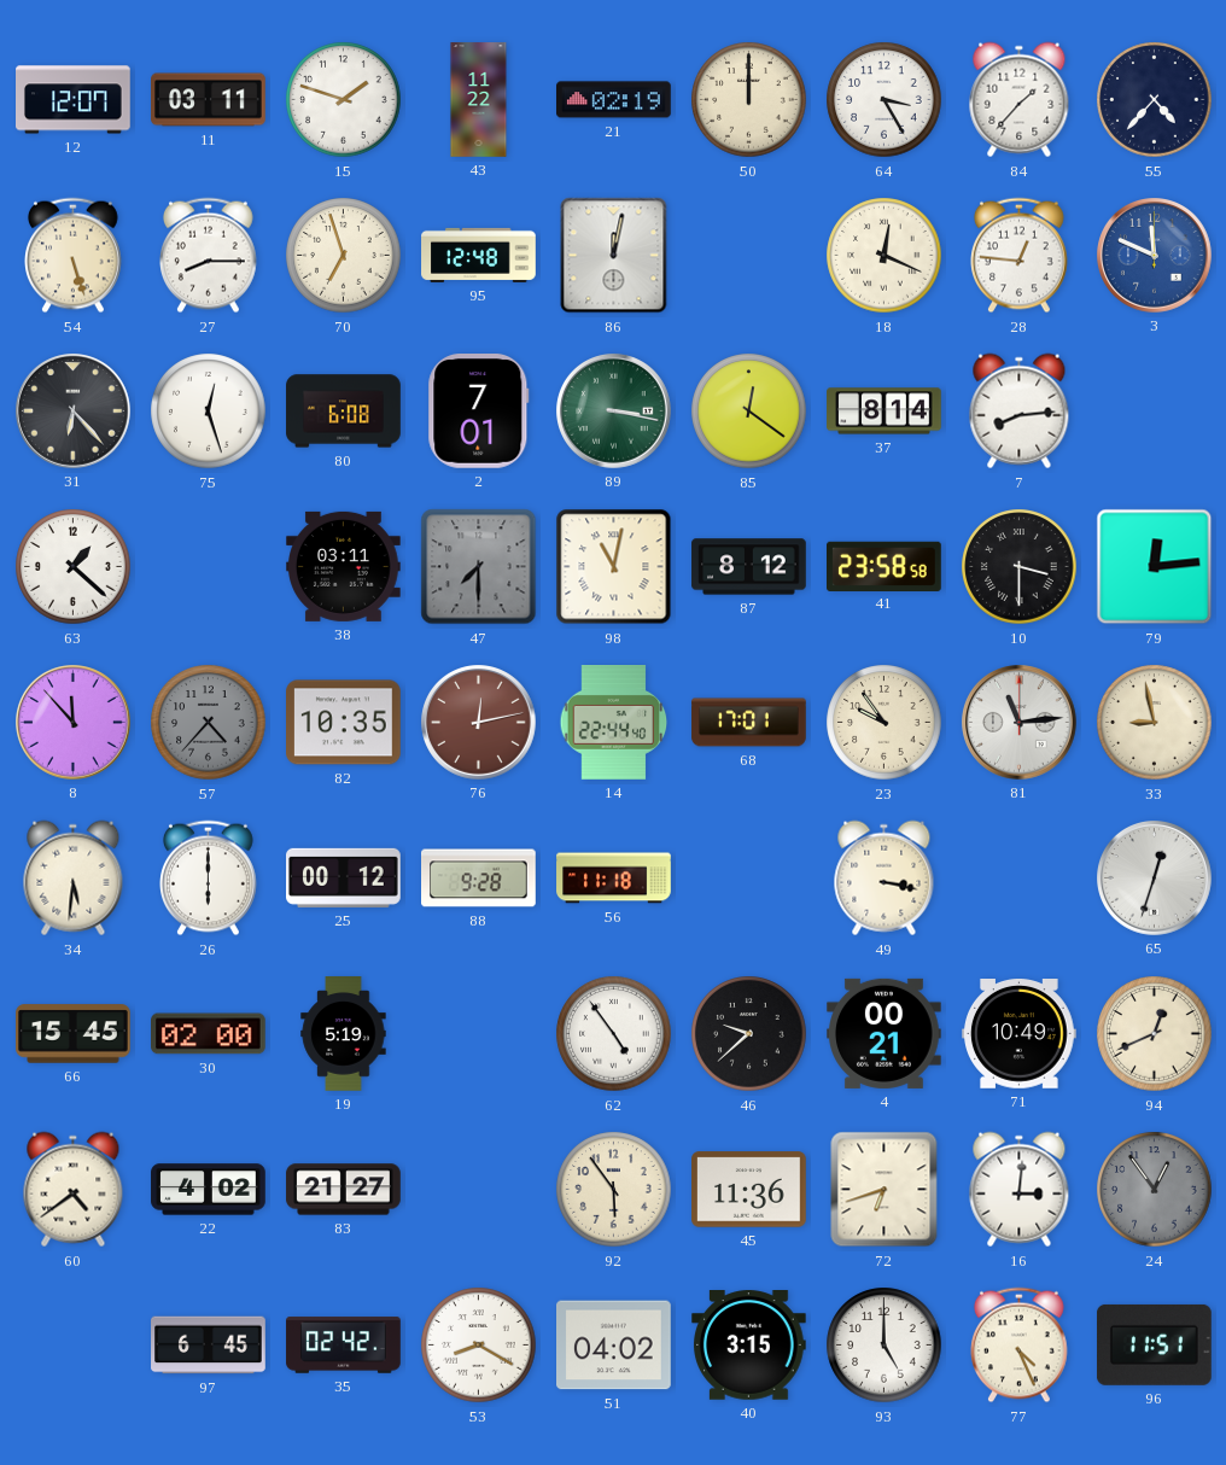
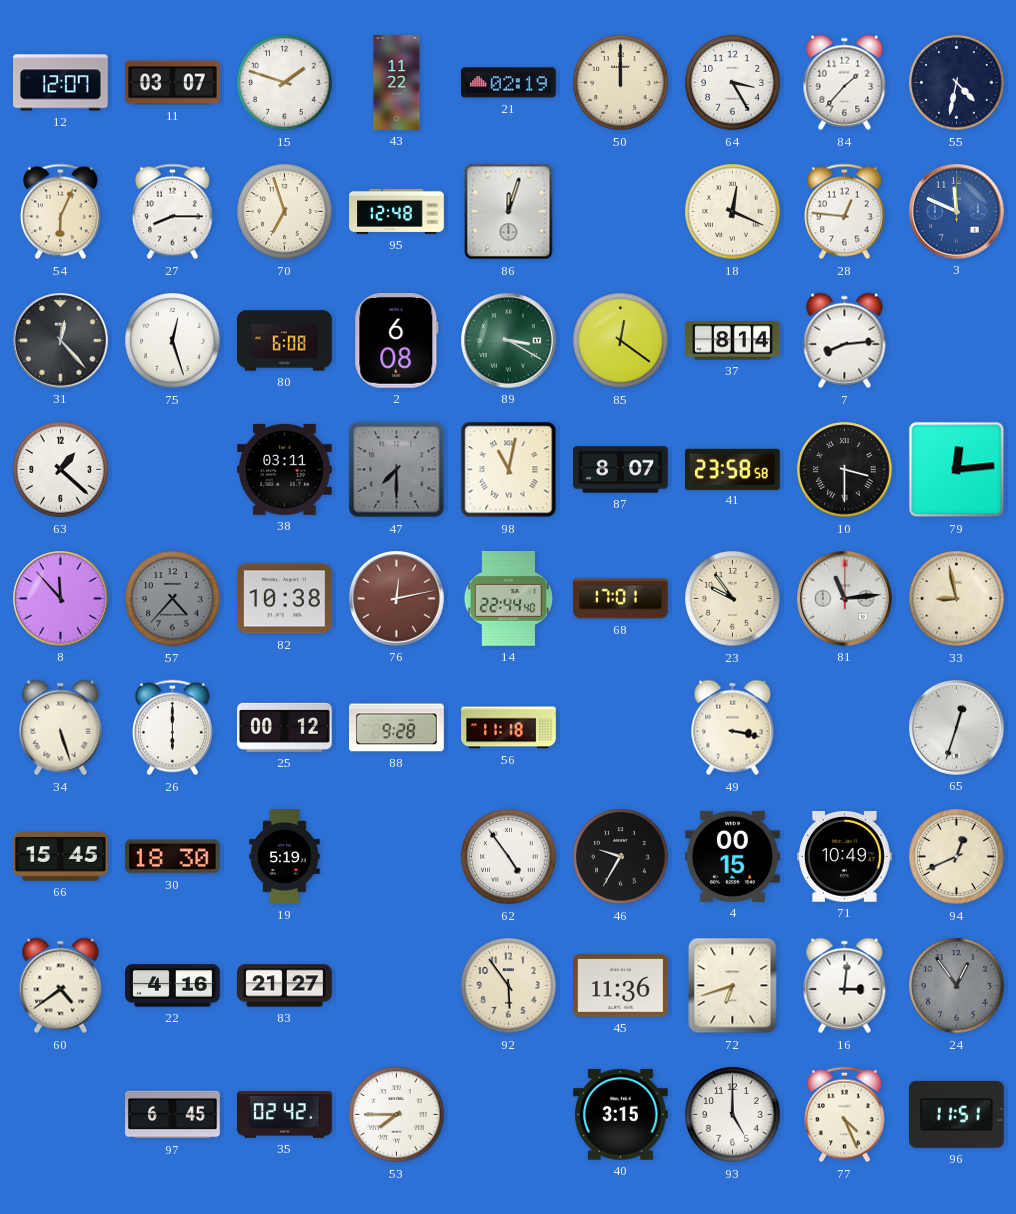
11: 03:11 -> 03:07
55: 4:37 -> 4:32
54: 5:27 -> 6:04
86: 12:02 -> 12:03
31: 6:23 -> 12:23
2: 7:01 -> 6:08
89: 3:17 -> 3:20
87: 8:12 -> 8:07
82: 10:35 -> 10:38
34: 5:31 -> 5:27
30: 02:00 -> 18:30
46: 9:38 -> 9:35
4: 00:21 -> 00:15
22: 4:02 -> 4:16
53: 8:20 -> 7:45
51: 04:02 -> none
